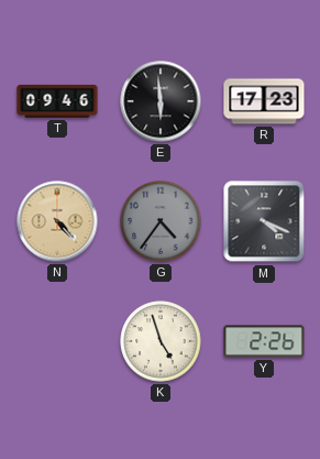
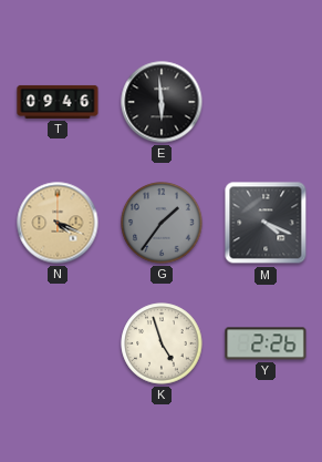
R: 17:23 -> none
N: 4:23 -> 4:19
G: 4:36 -> 1:36
